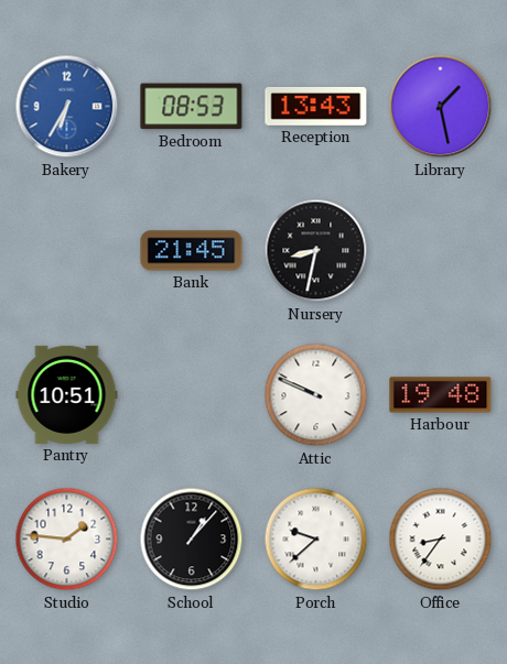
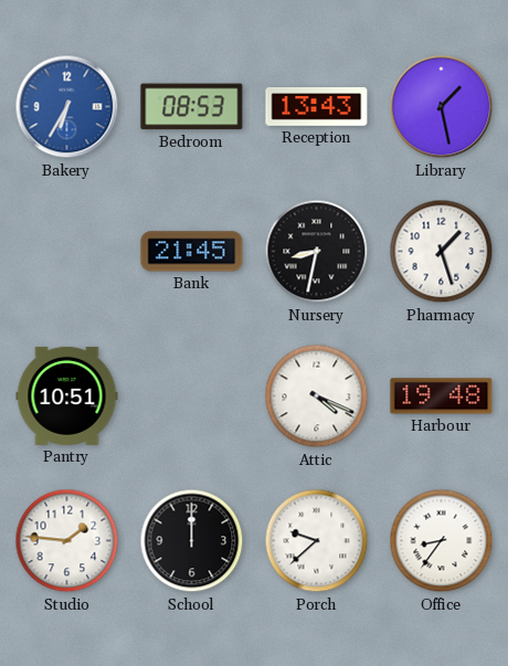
Pharmacy: none -> 1:27
Attic: 9:49 -> 4:19
School: 1:07 -> 12:00
